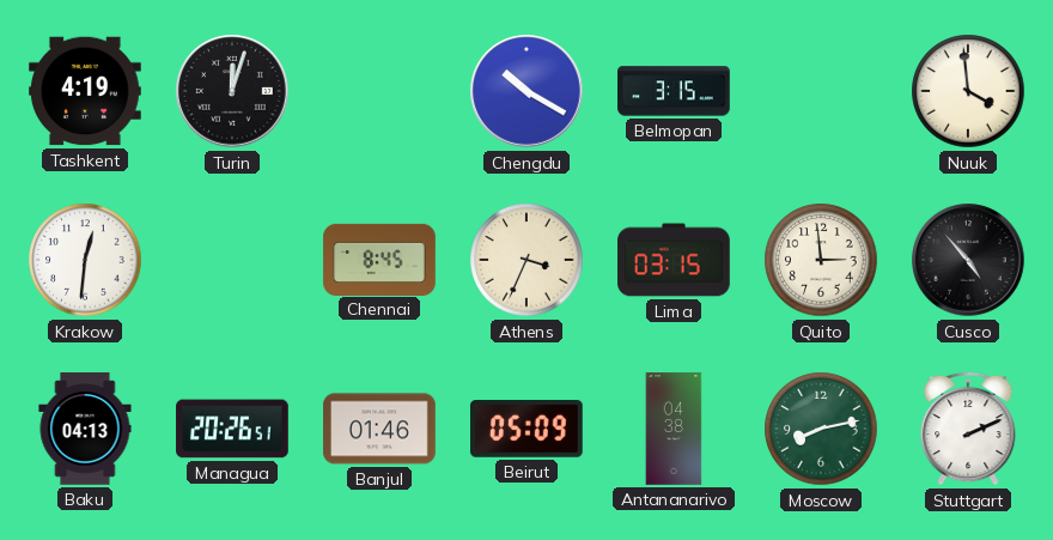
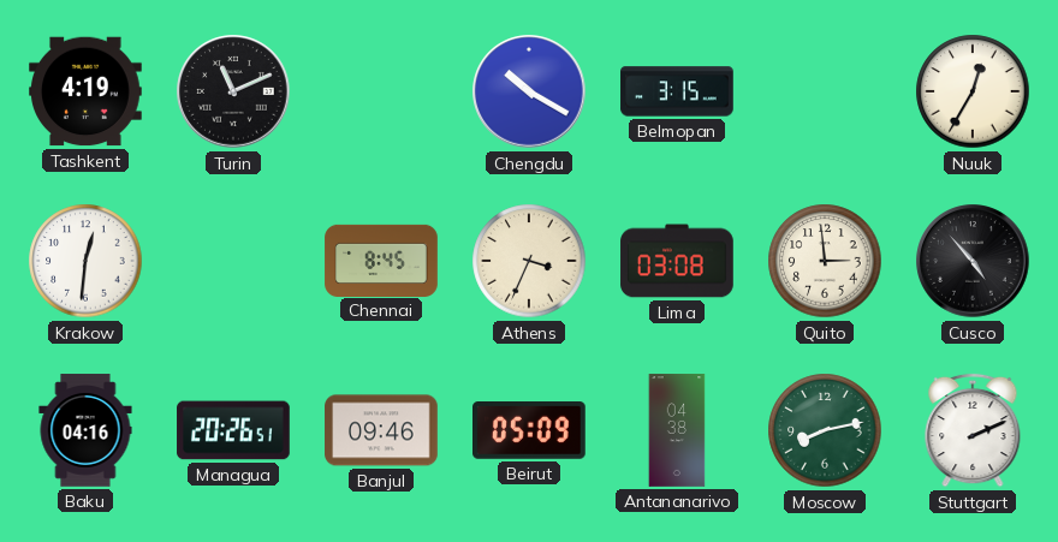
Turin: 12:03 -> 11:11
Nuuk: 3:59 -> 12:35
Lima: 03:15 -> 03:08
Baku: 04:13 -> 04:16
Banjul: 01:46 -> 09:46
